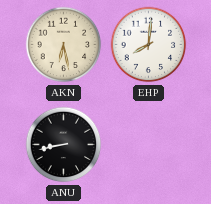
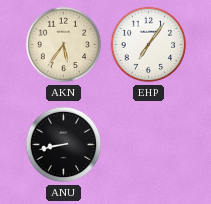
AKN: 6:28 -> 5:36
EHP: 8:01 -> 7:06
